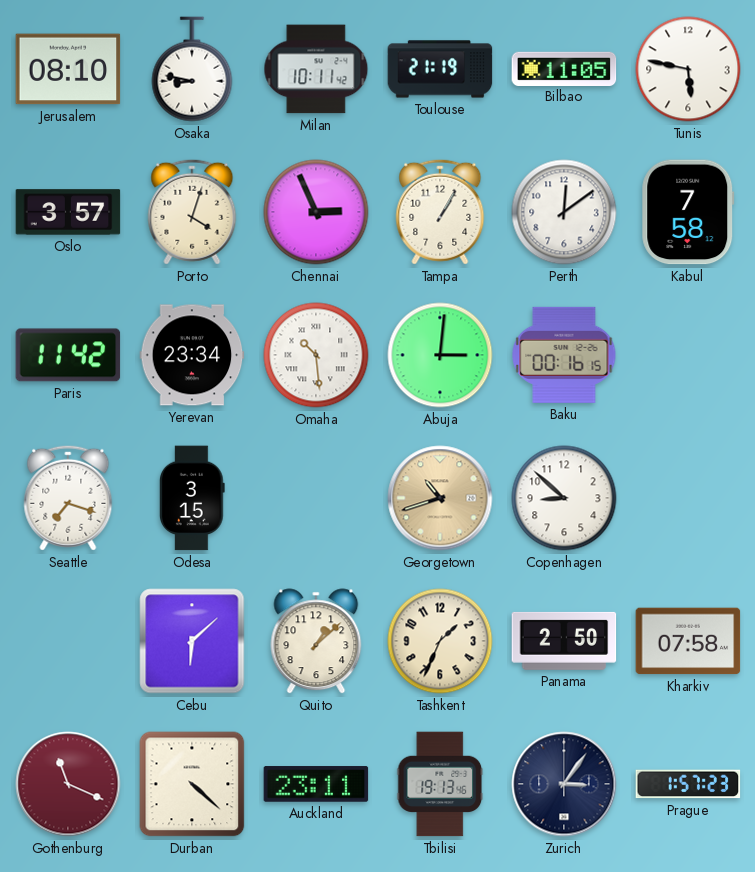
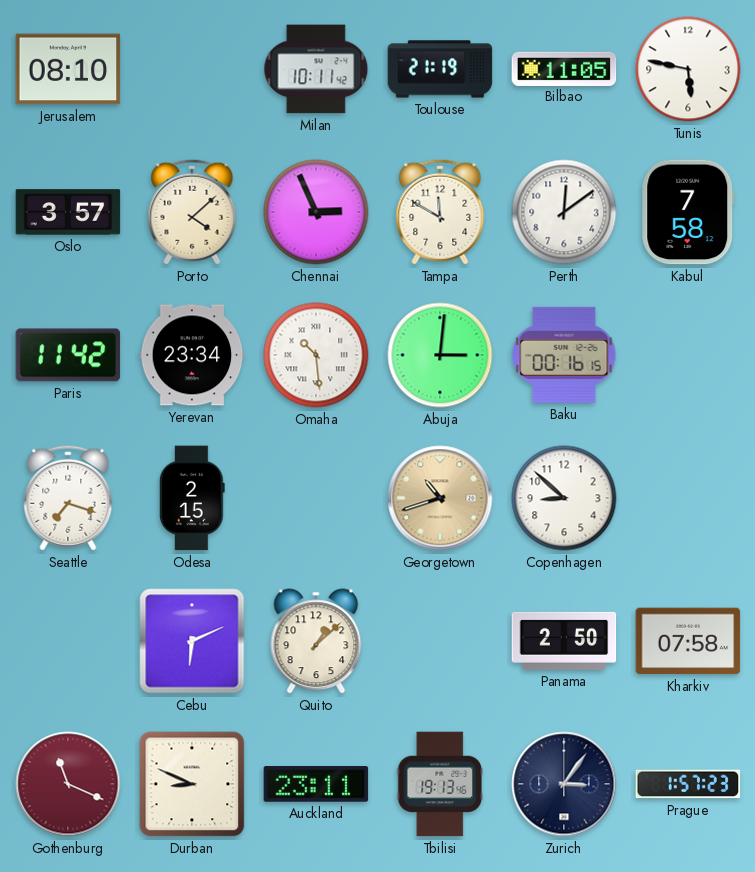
Osaka: 8:47 -> none
Porto: 4:03 -> 4:08
Tampa: 1:05 -> 11:50
Odesa: 3:15 -> 2:15
Cebu: 6:08 -> 6:11
Tashkent: 1:34 -> none
Durban: 4:22 -> 8:49
